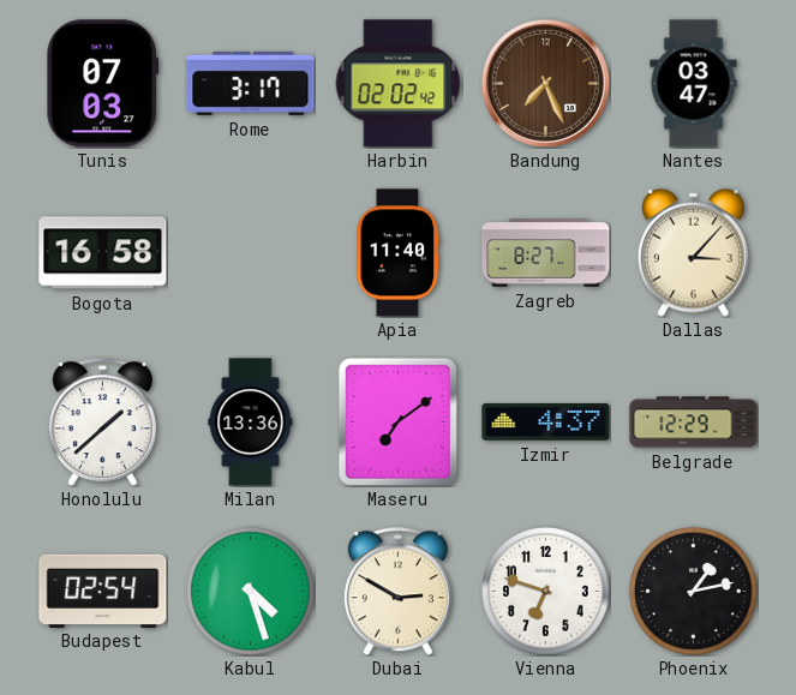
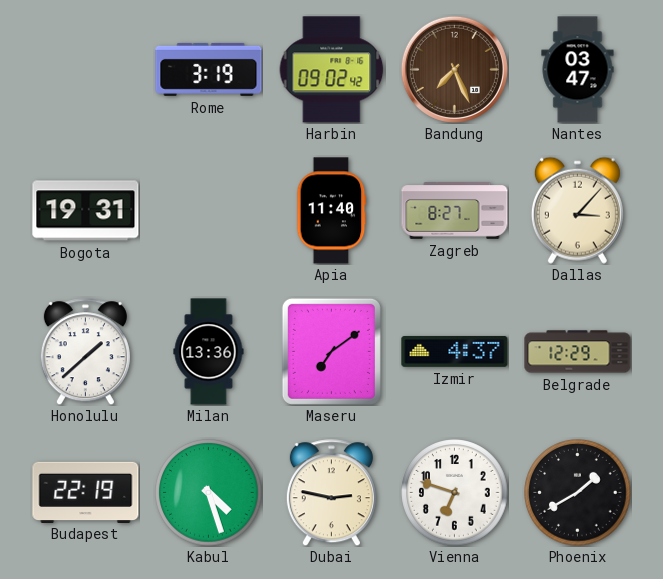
Tunis: 07:03 -> none
Rome: 3:17 -> 3:19
Harbin: 02:02 -> 09:02
Bogota: 16:58 -> 19:31
Budapest: 02:54 -> 22:19
Dubai: 2:50 -> 2:47
Phoenix: 1:13 -> 1:40
